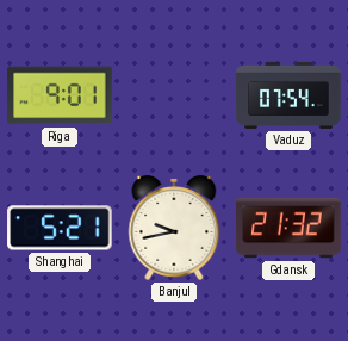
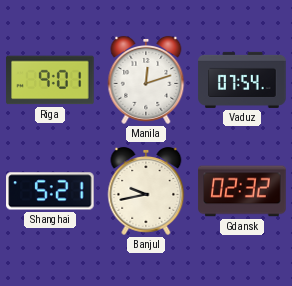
Manila: none -> 12:12
Gdansk: 21:32 -> 02:32
